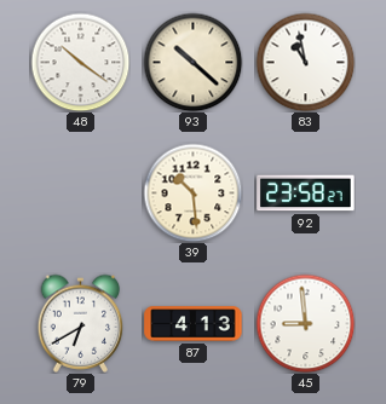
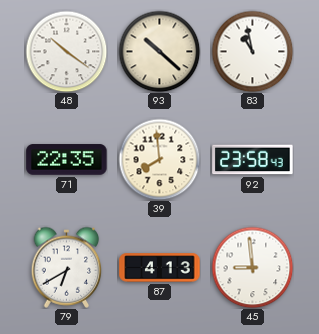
71: none -> 22:35
39: 10:29 -> 7:59
92: 23:58:27 -> 23:58:43
